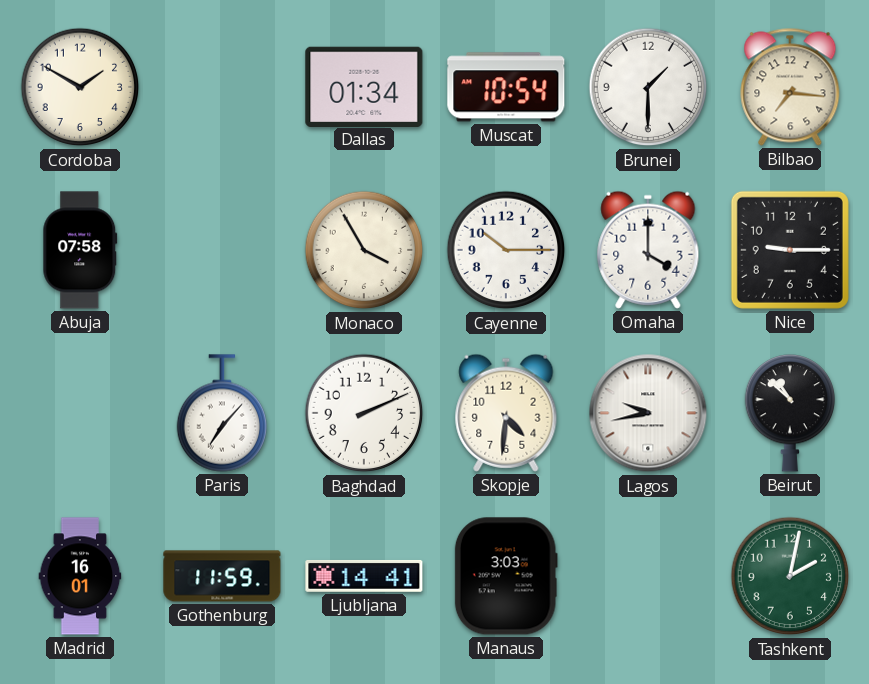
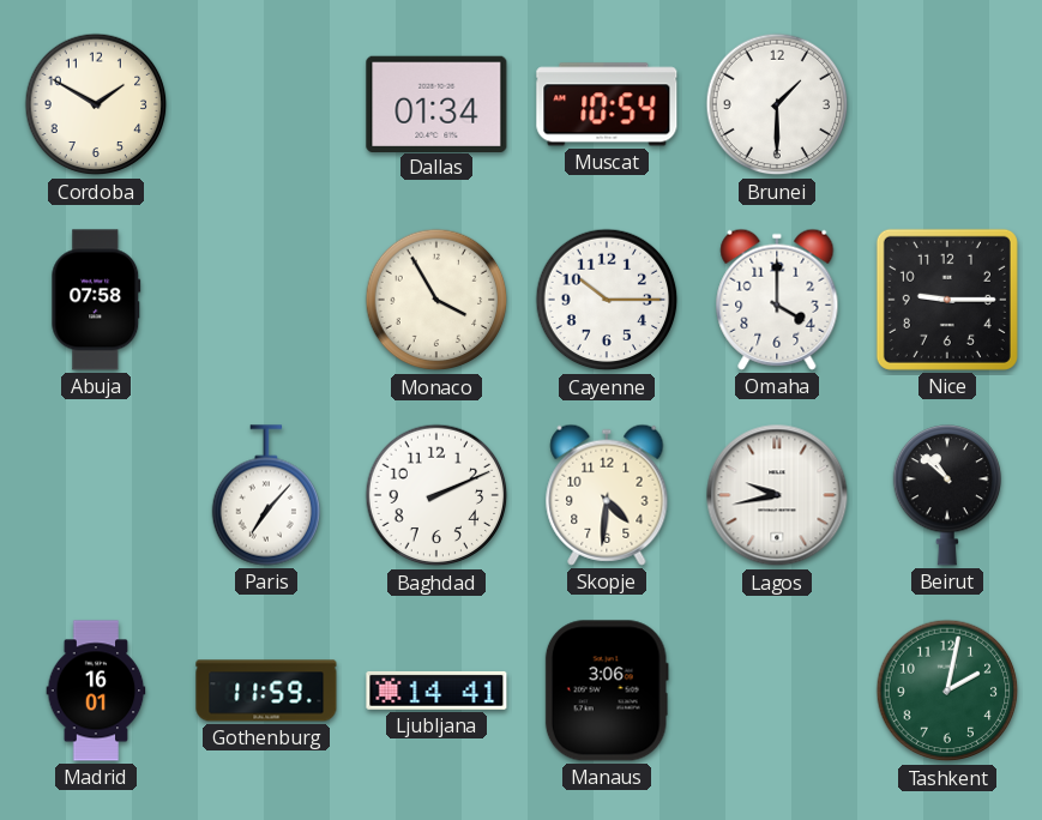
Bilbao: 7:16 -> none
Manaus: 3:03 -> 3:06
